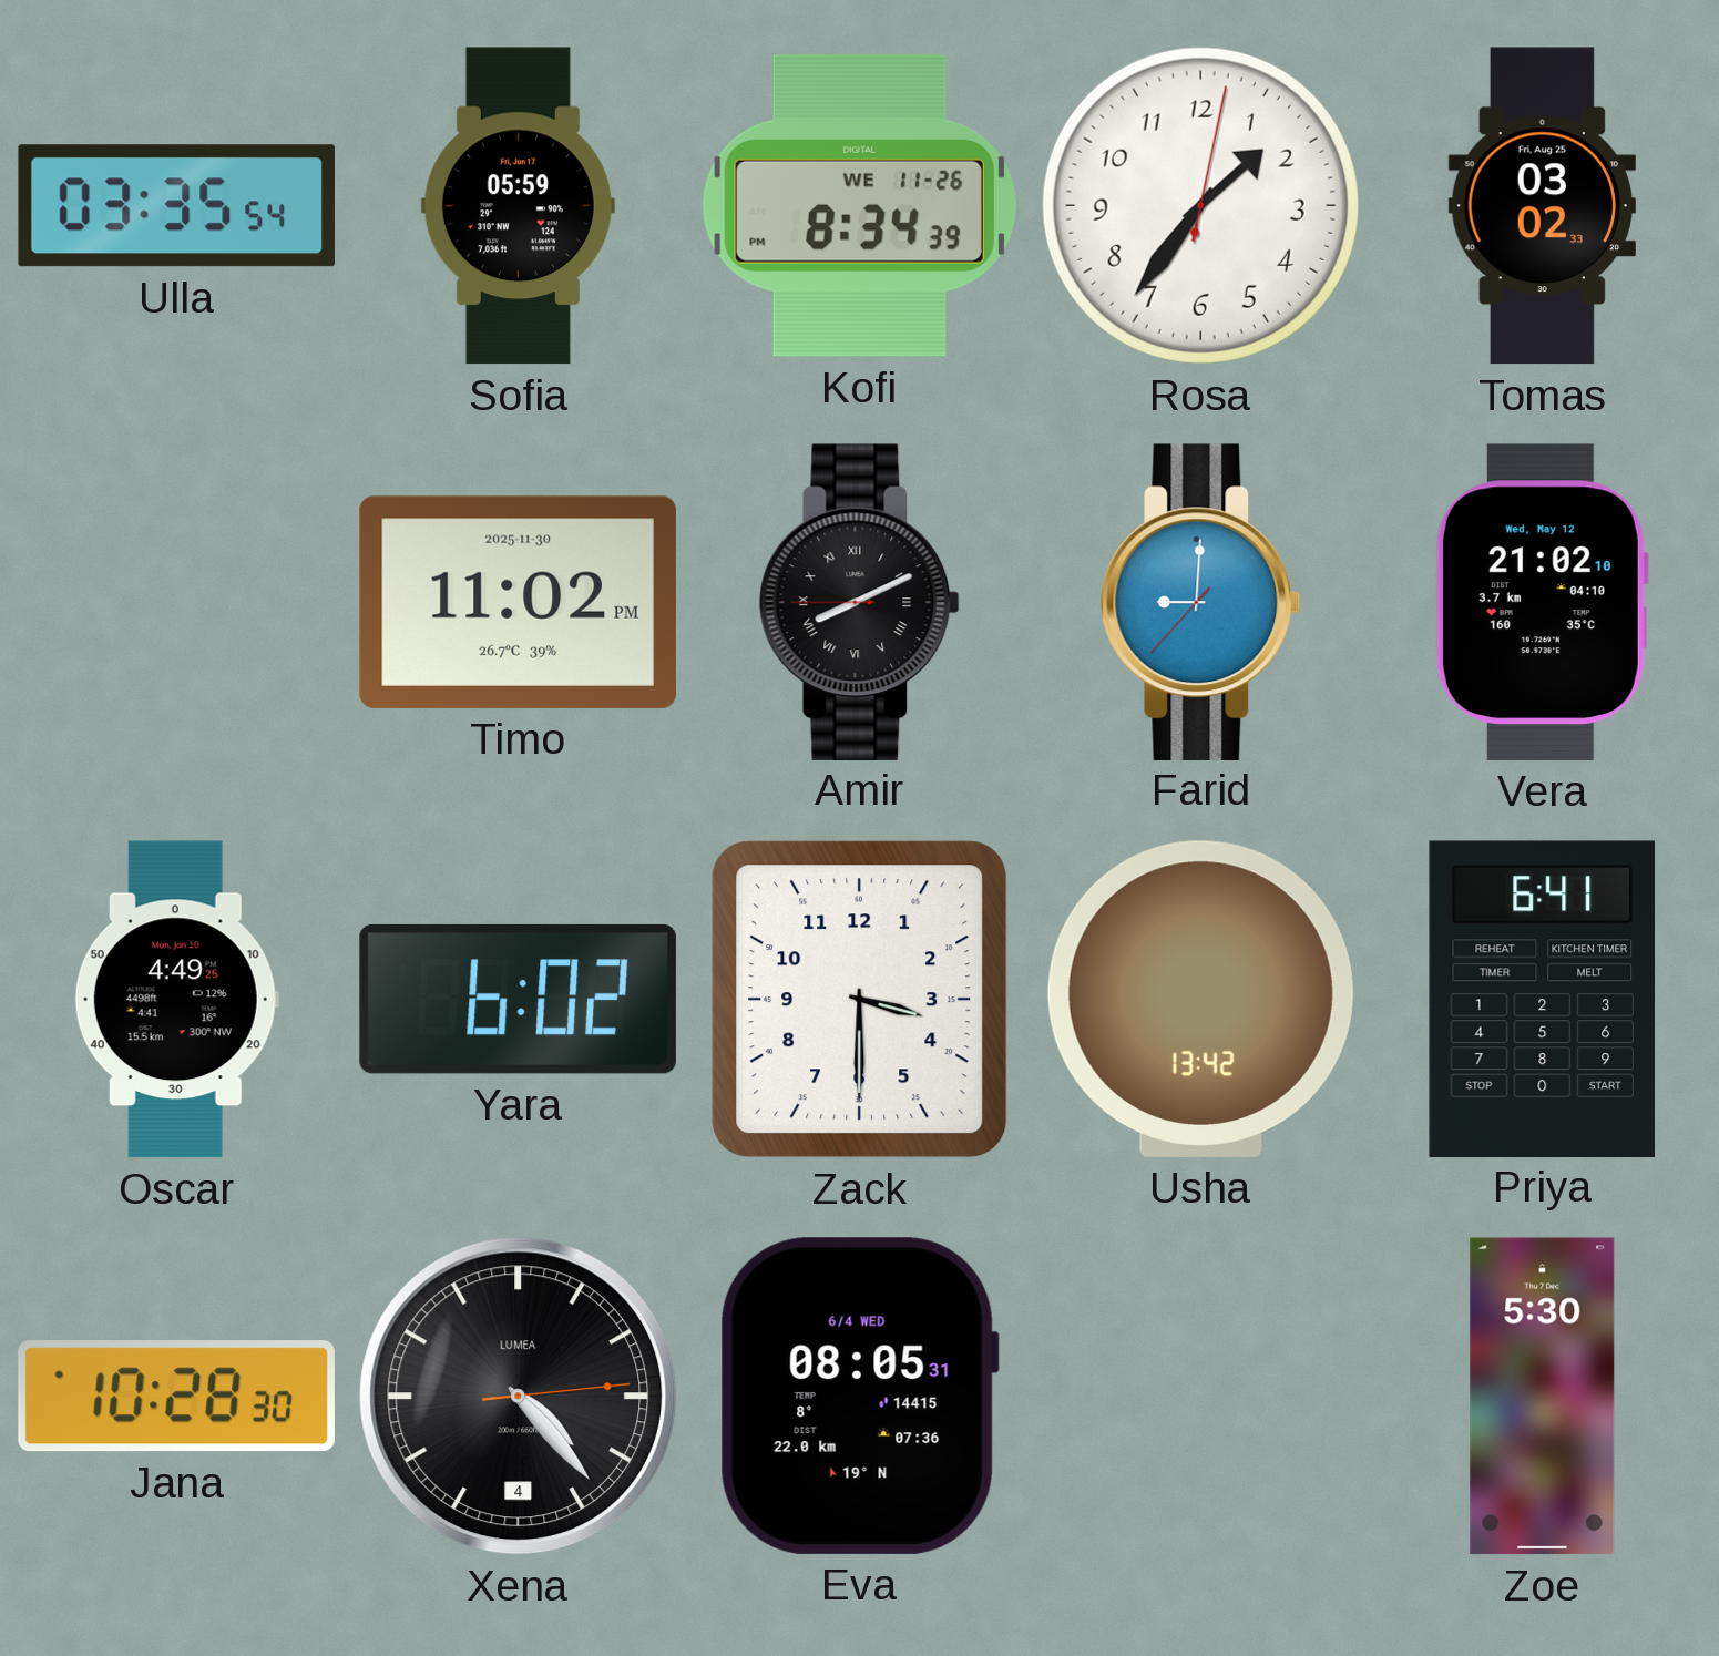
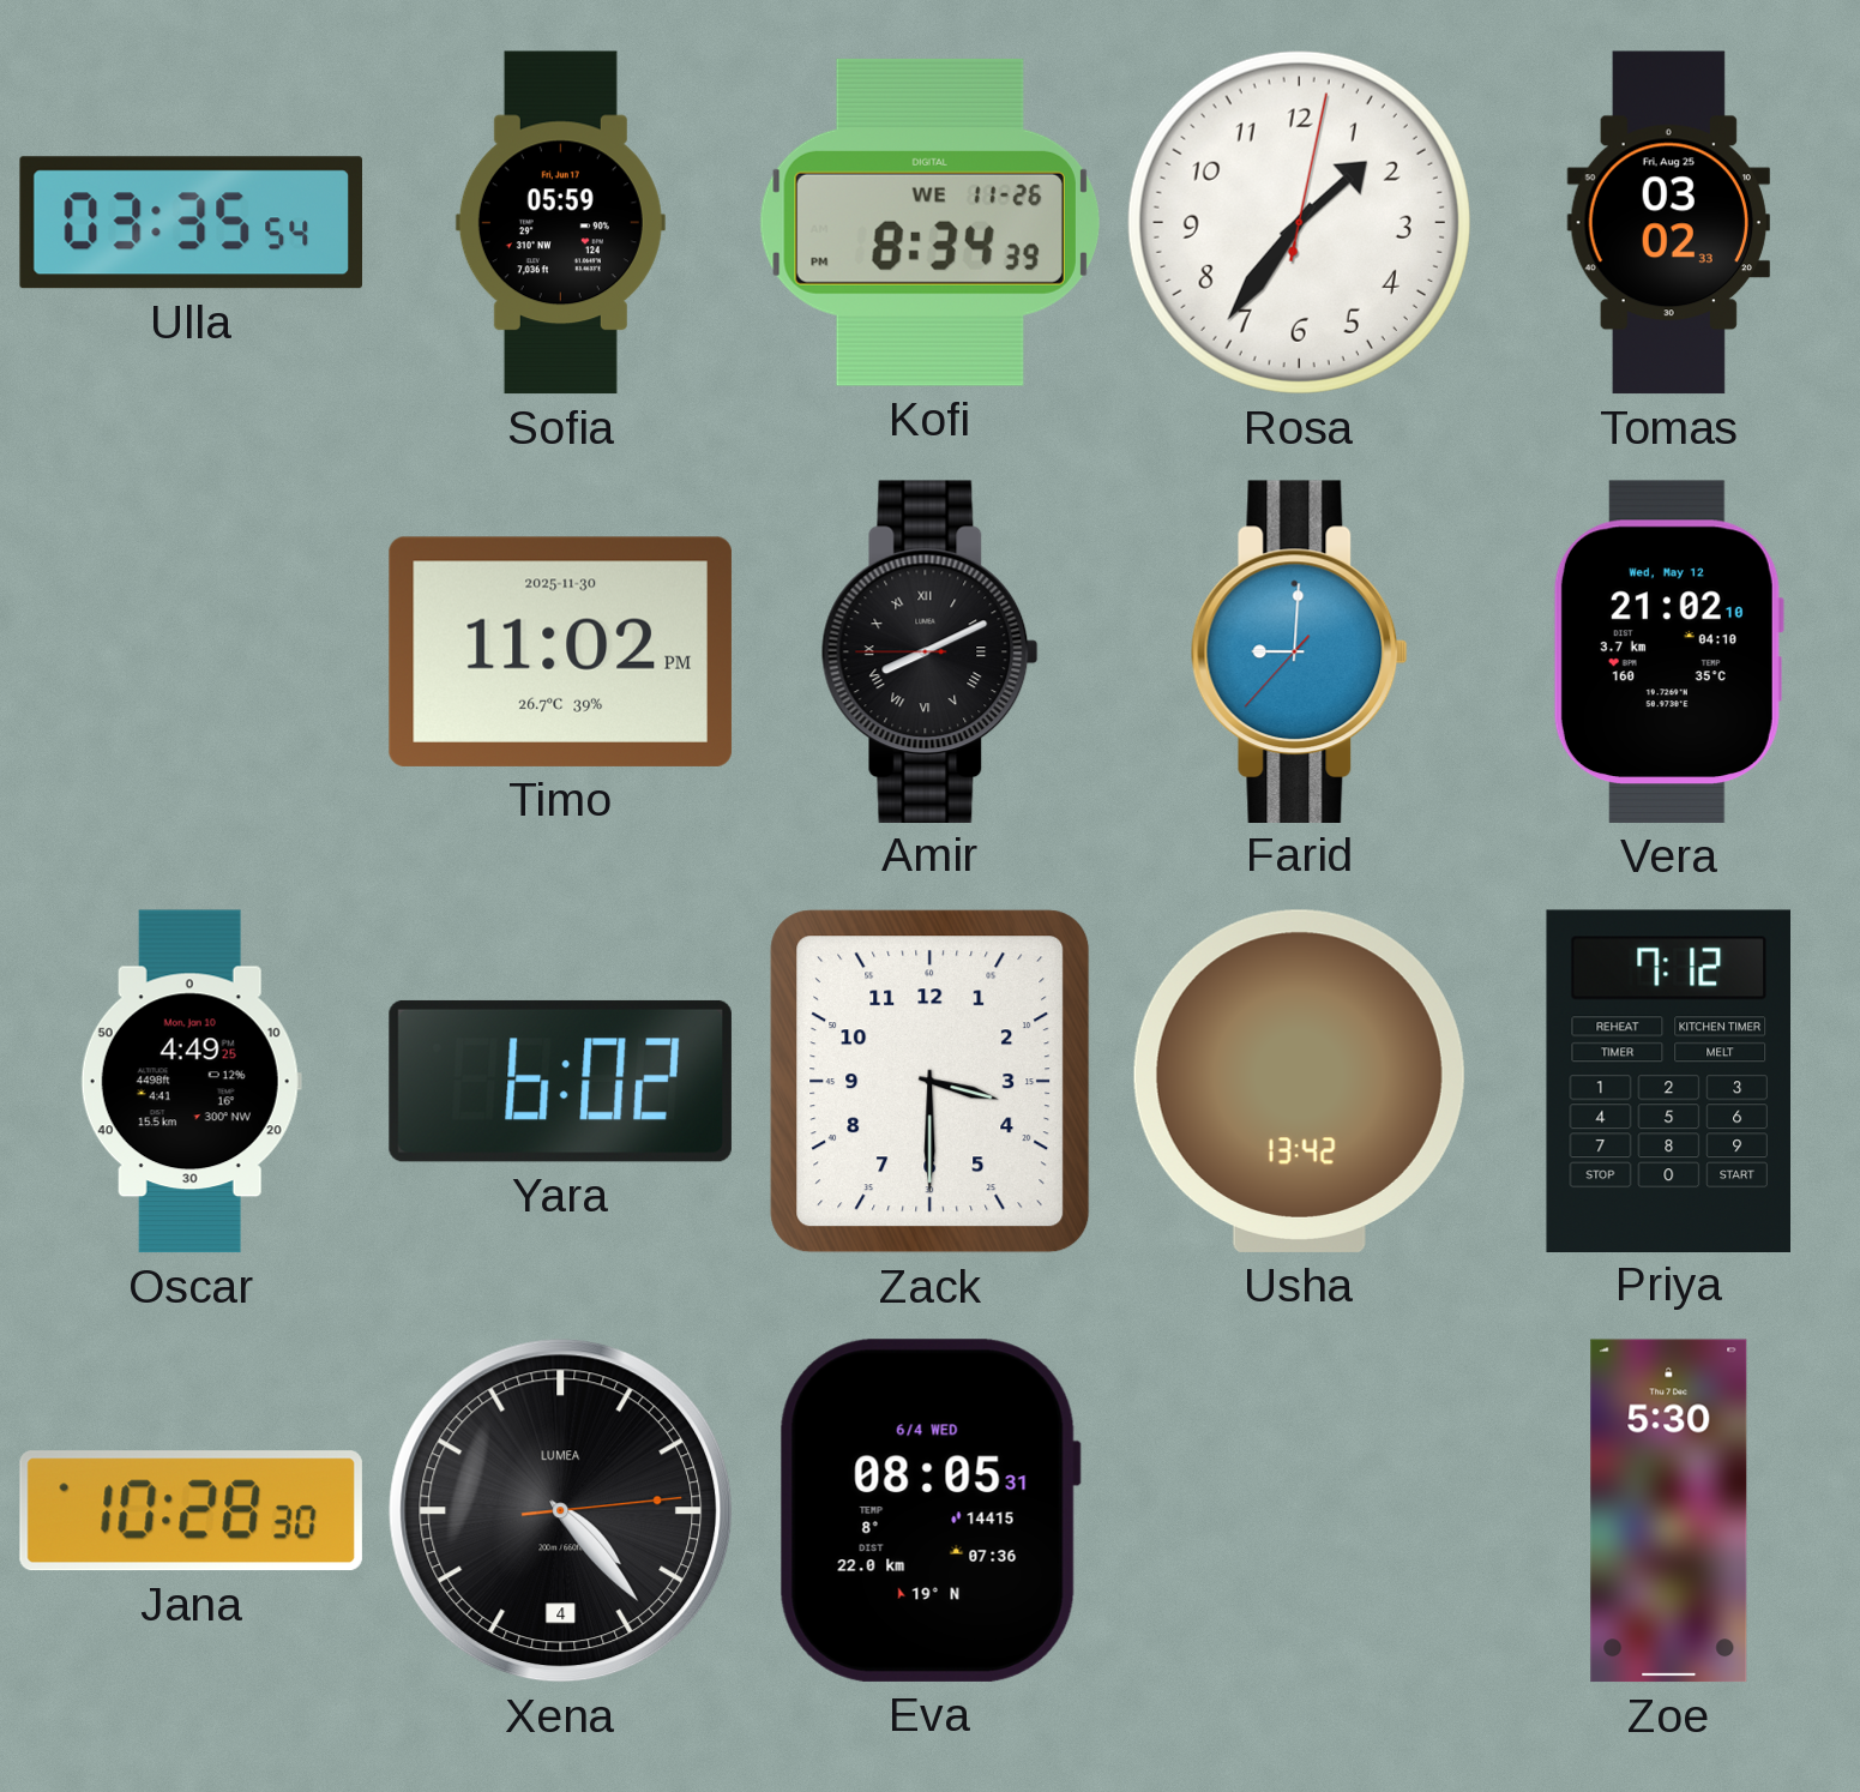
Priya: 6:41 -> 7:12
